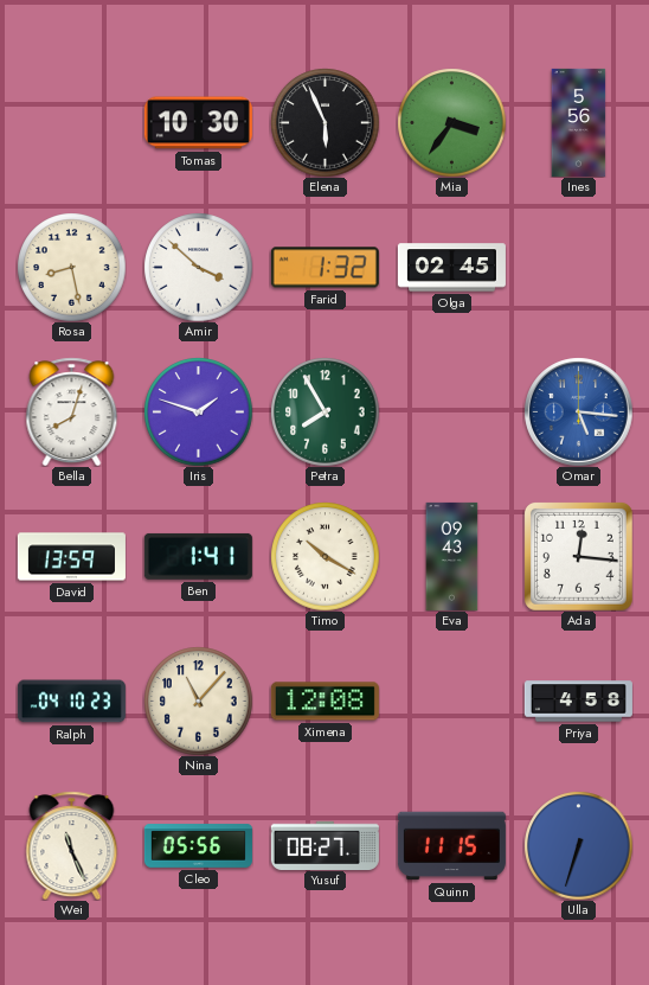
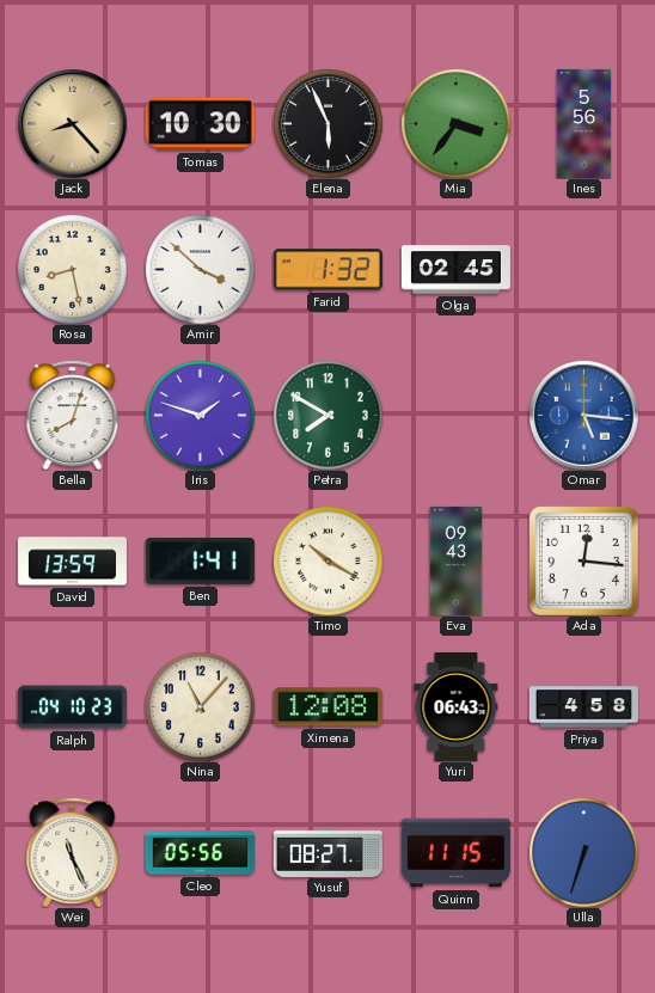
Jack: none -> 8:23
Petra: 7:55 -> 7:50
Yuri: none -> 06:43
